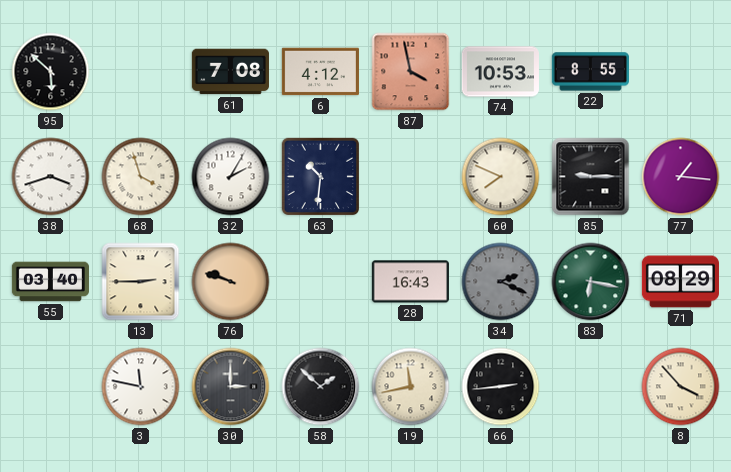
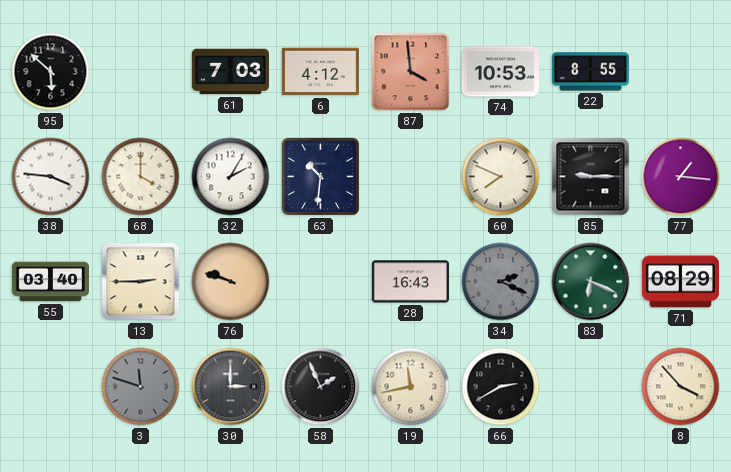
61: 7:08 -> 7:03
87: 3:58 -> 3:59
38: 3:42 -> 3:46
68: 3:57 -> 4:00
83: 6:17 -> 6:19
3: 11:47 -> 11:48
3 dial: white -> grey
58: 1:52 -> 1:56
66: 2:44 -> 2:40
